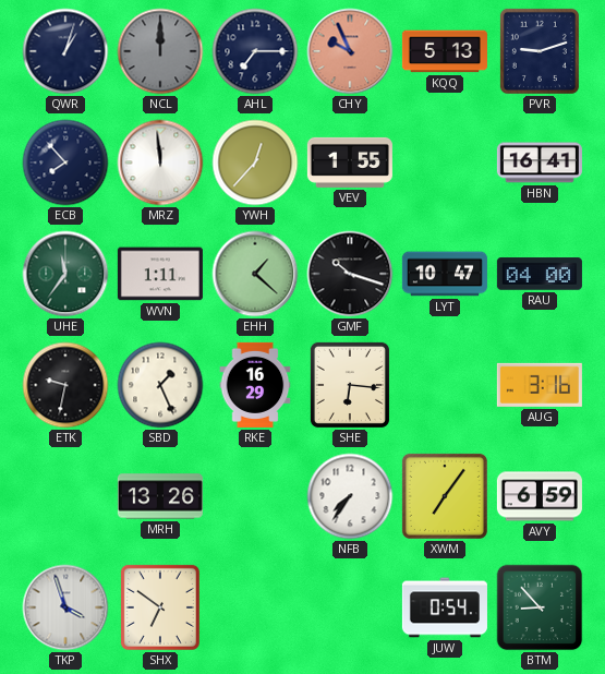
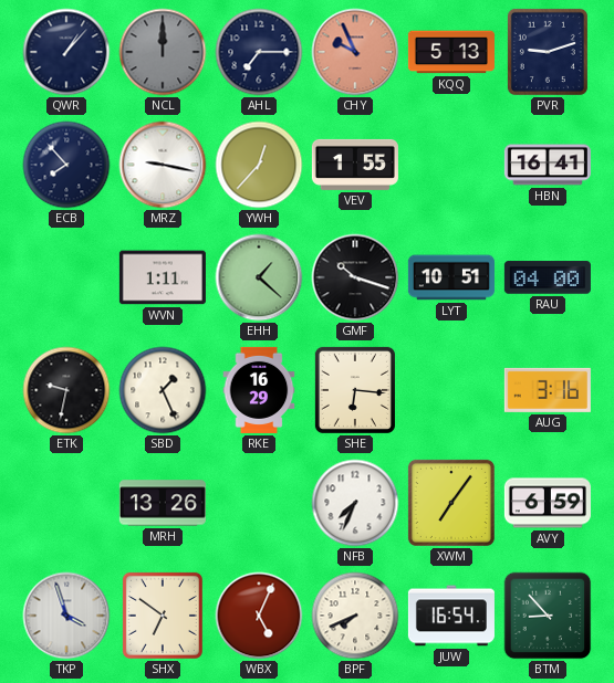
QWR: 1:03 -> 1:07
MRZ: 11:59 -> 9:17
UHE: 11:36 -> none
LYT: 10:47 -> 10:51
NFB: 7:36 -> 7:34
WBX: none -> 5:04
BPF: none -> 7:41
JUW: 0:54 -> 16:54
